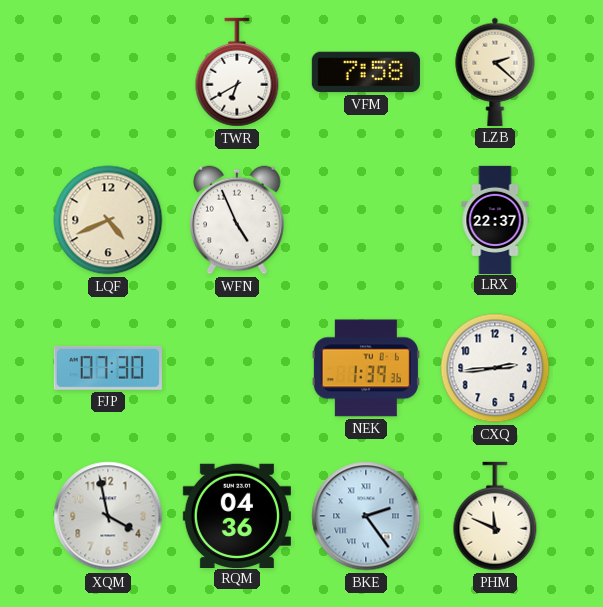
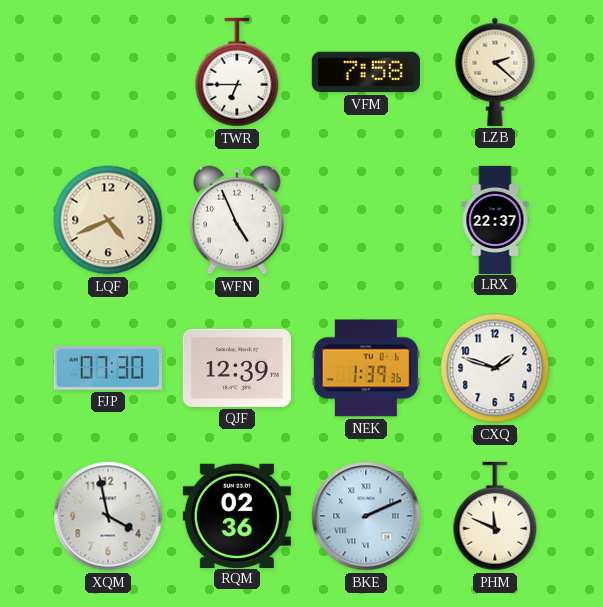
TWR: 6:40 -> 6:45
QJF: none -> 12:39
CXQ: 2:44 -> 1:48
RQM: 04:36 -> 02:36
BKE: 2:24 -> 2:11
